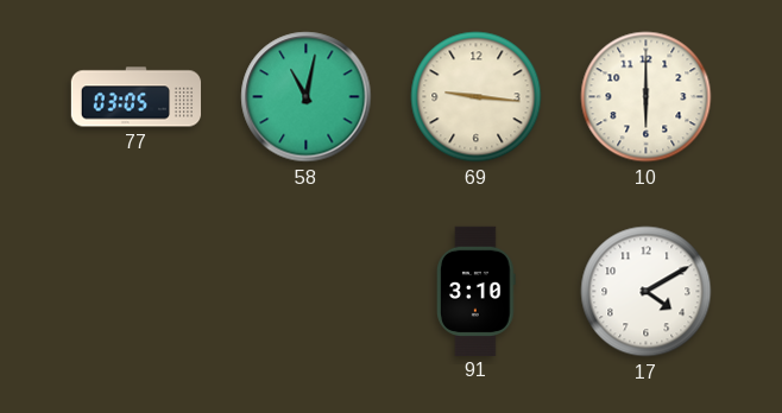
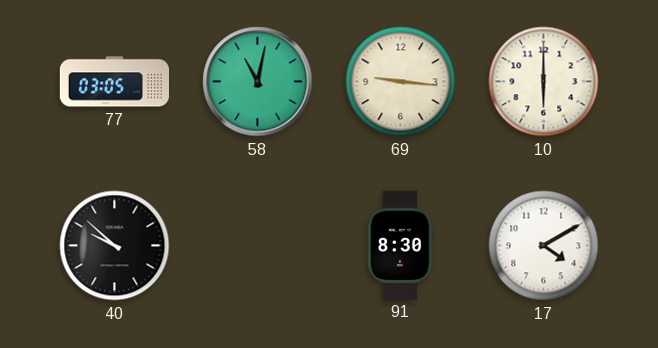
40: none -> 9:52
91: 3:10 -> 8:30
